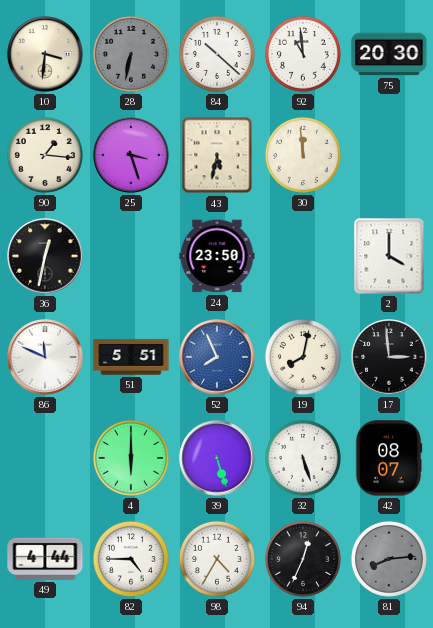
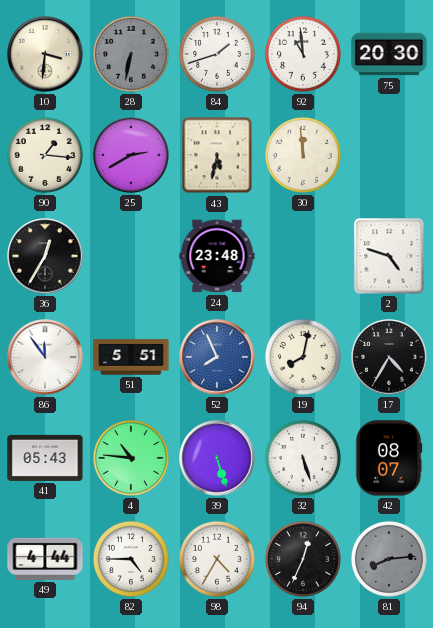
84: 10:22 -> 1:42
25: 3:27 -> 2:40
36: 12:32 -> 12:35
24: 23:50 -> 23:48
2: 4:00 -> 4:48
86: 11:49 -> 11:54
17: 2:59 -> 4:35
41: none -> 05:43
4: 6:00 -> 10:46
